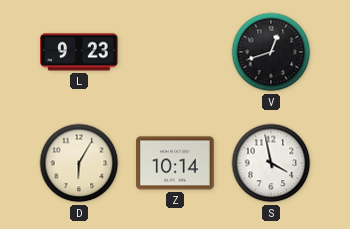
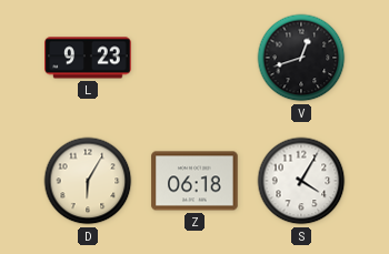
Z: 10:14 -> 06:18
S: 3:58 -> 4:05
